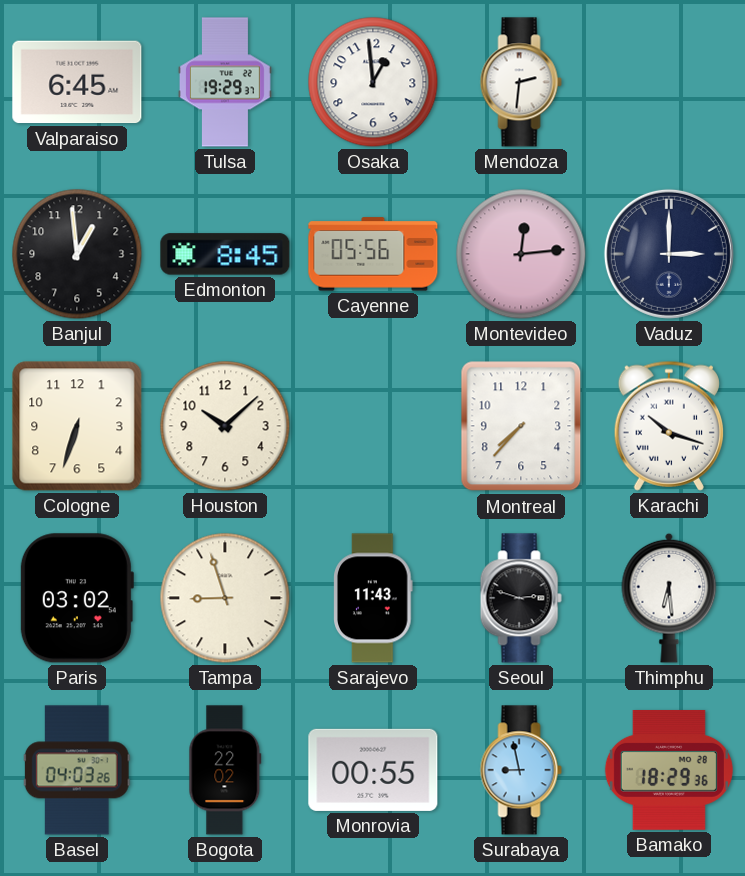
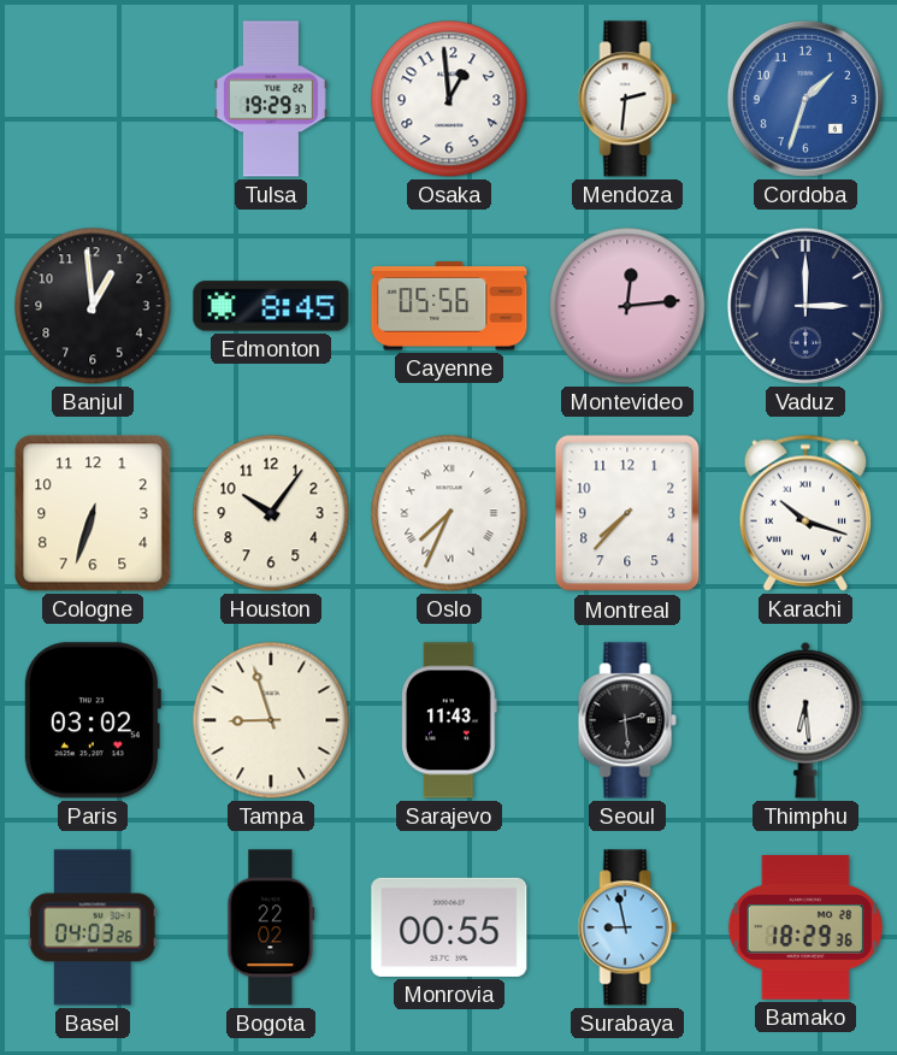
Valparaiso: 6:45 -> none
Cordoba: none -> 1:33
Houston: 10:08 -> 10:06
Oslo: none -> 7:34
Seoul: 2:48 -> 2:29
